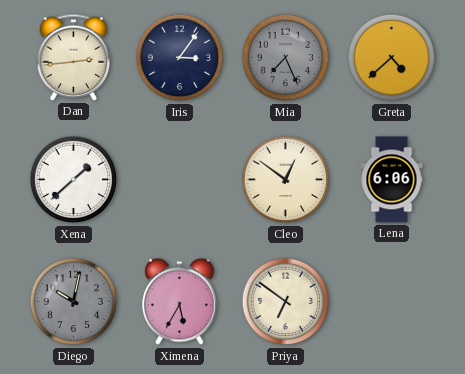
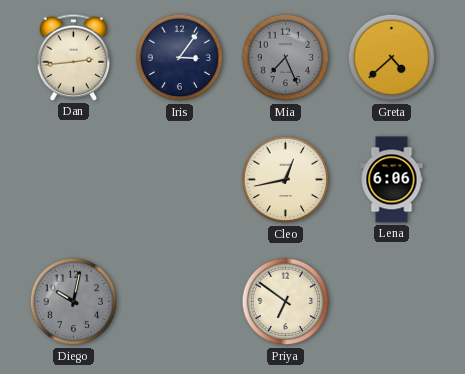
Xena: 1:38 -> none
Cleo: 12:51 -> 12:43
Ximena: 5:35 -> none
